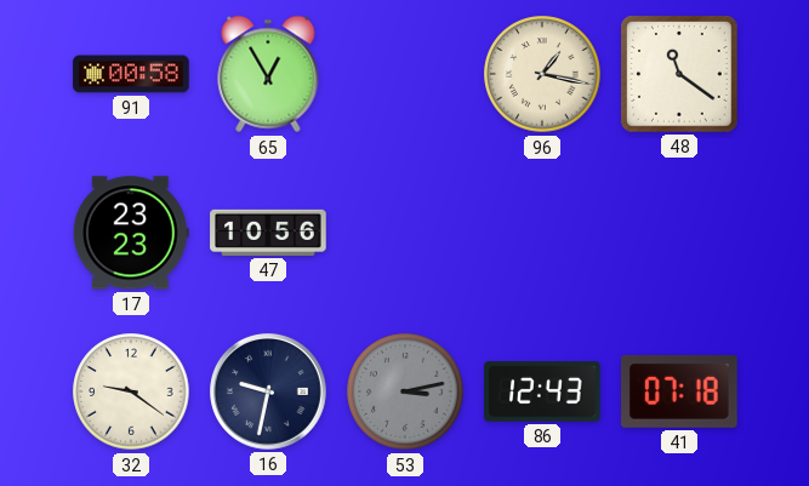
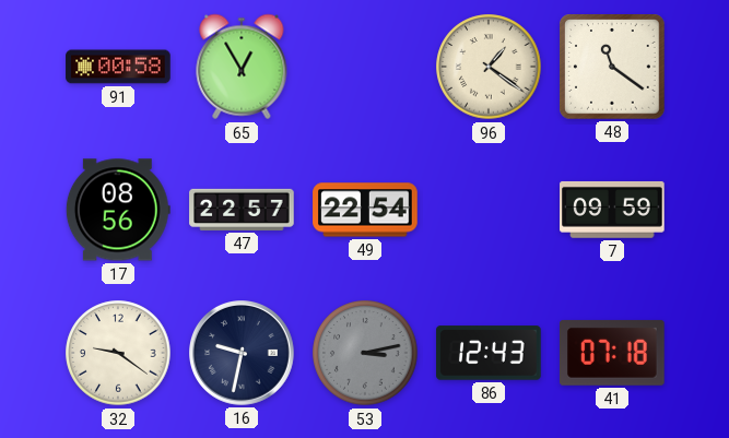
96: 1:17 -> 1:21
17: 23:23 -> 08:56
47: 10:56 -> 22:57
49: none -> 22:54
7: none -> 09:59
